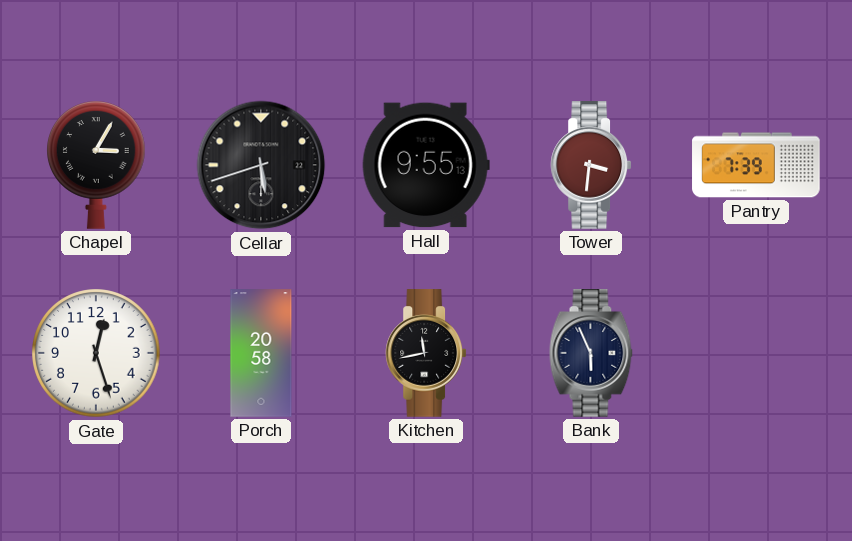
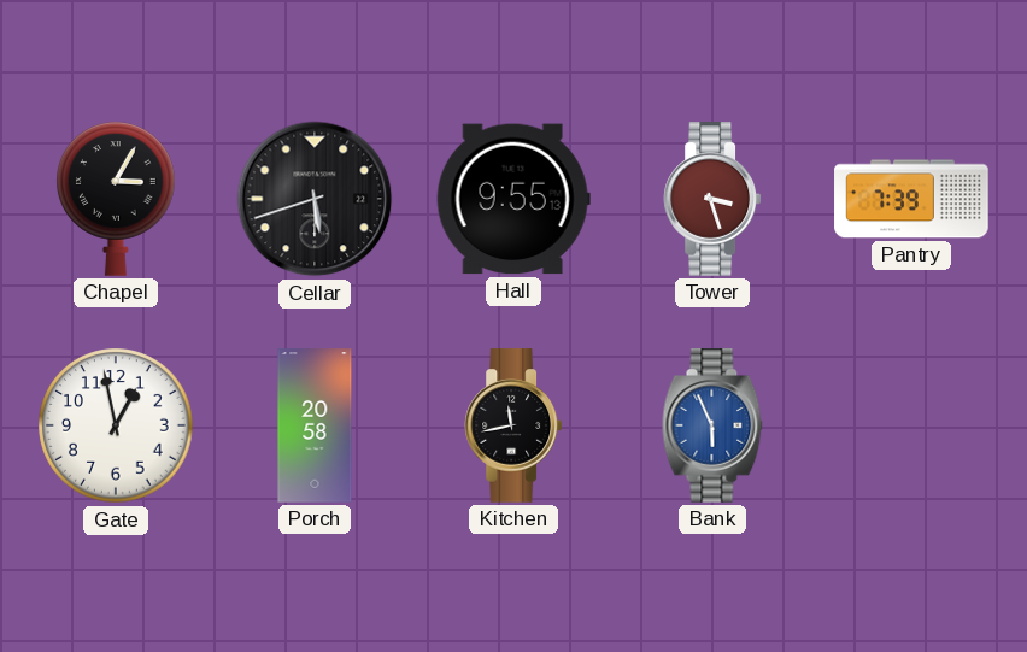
Tower: 3:31 -> 3:27
Gate: 12:27 -> 12:58
Bank dial: navy -> blue
